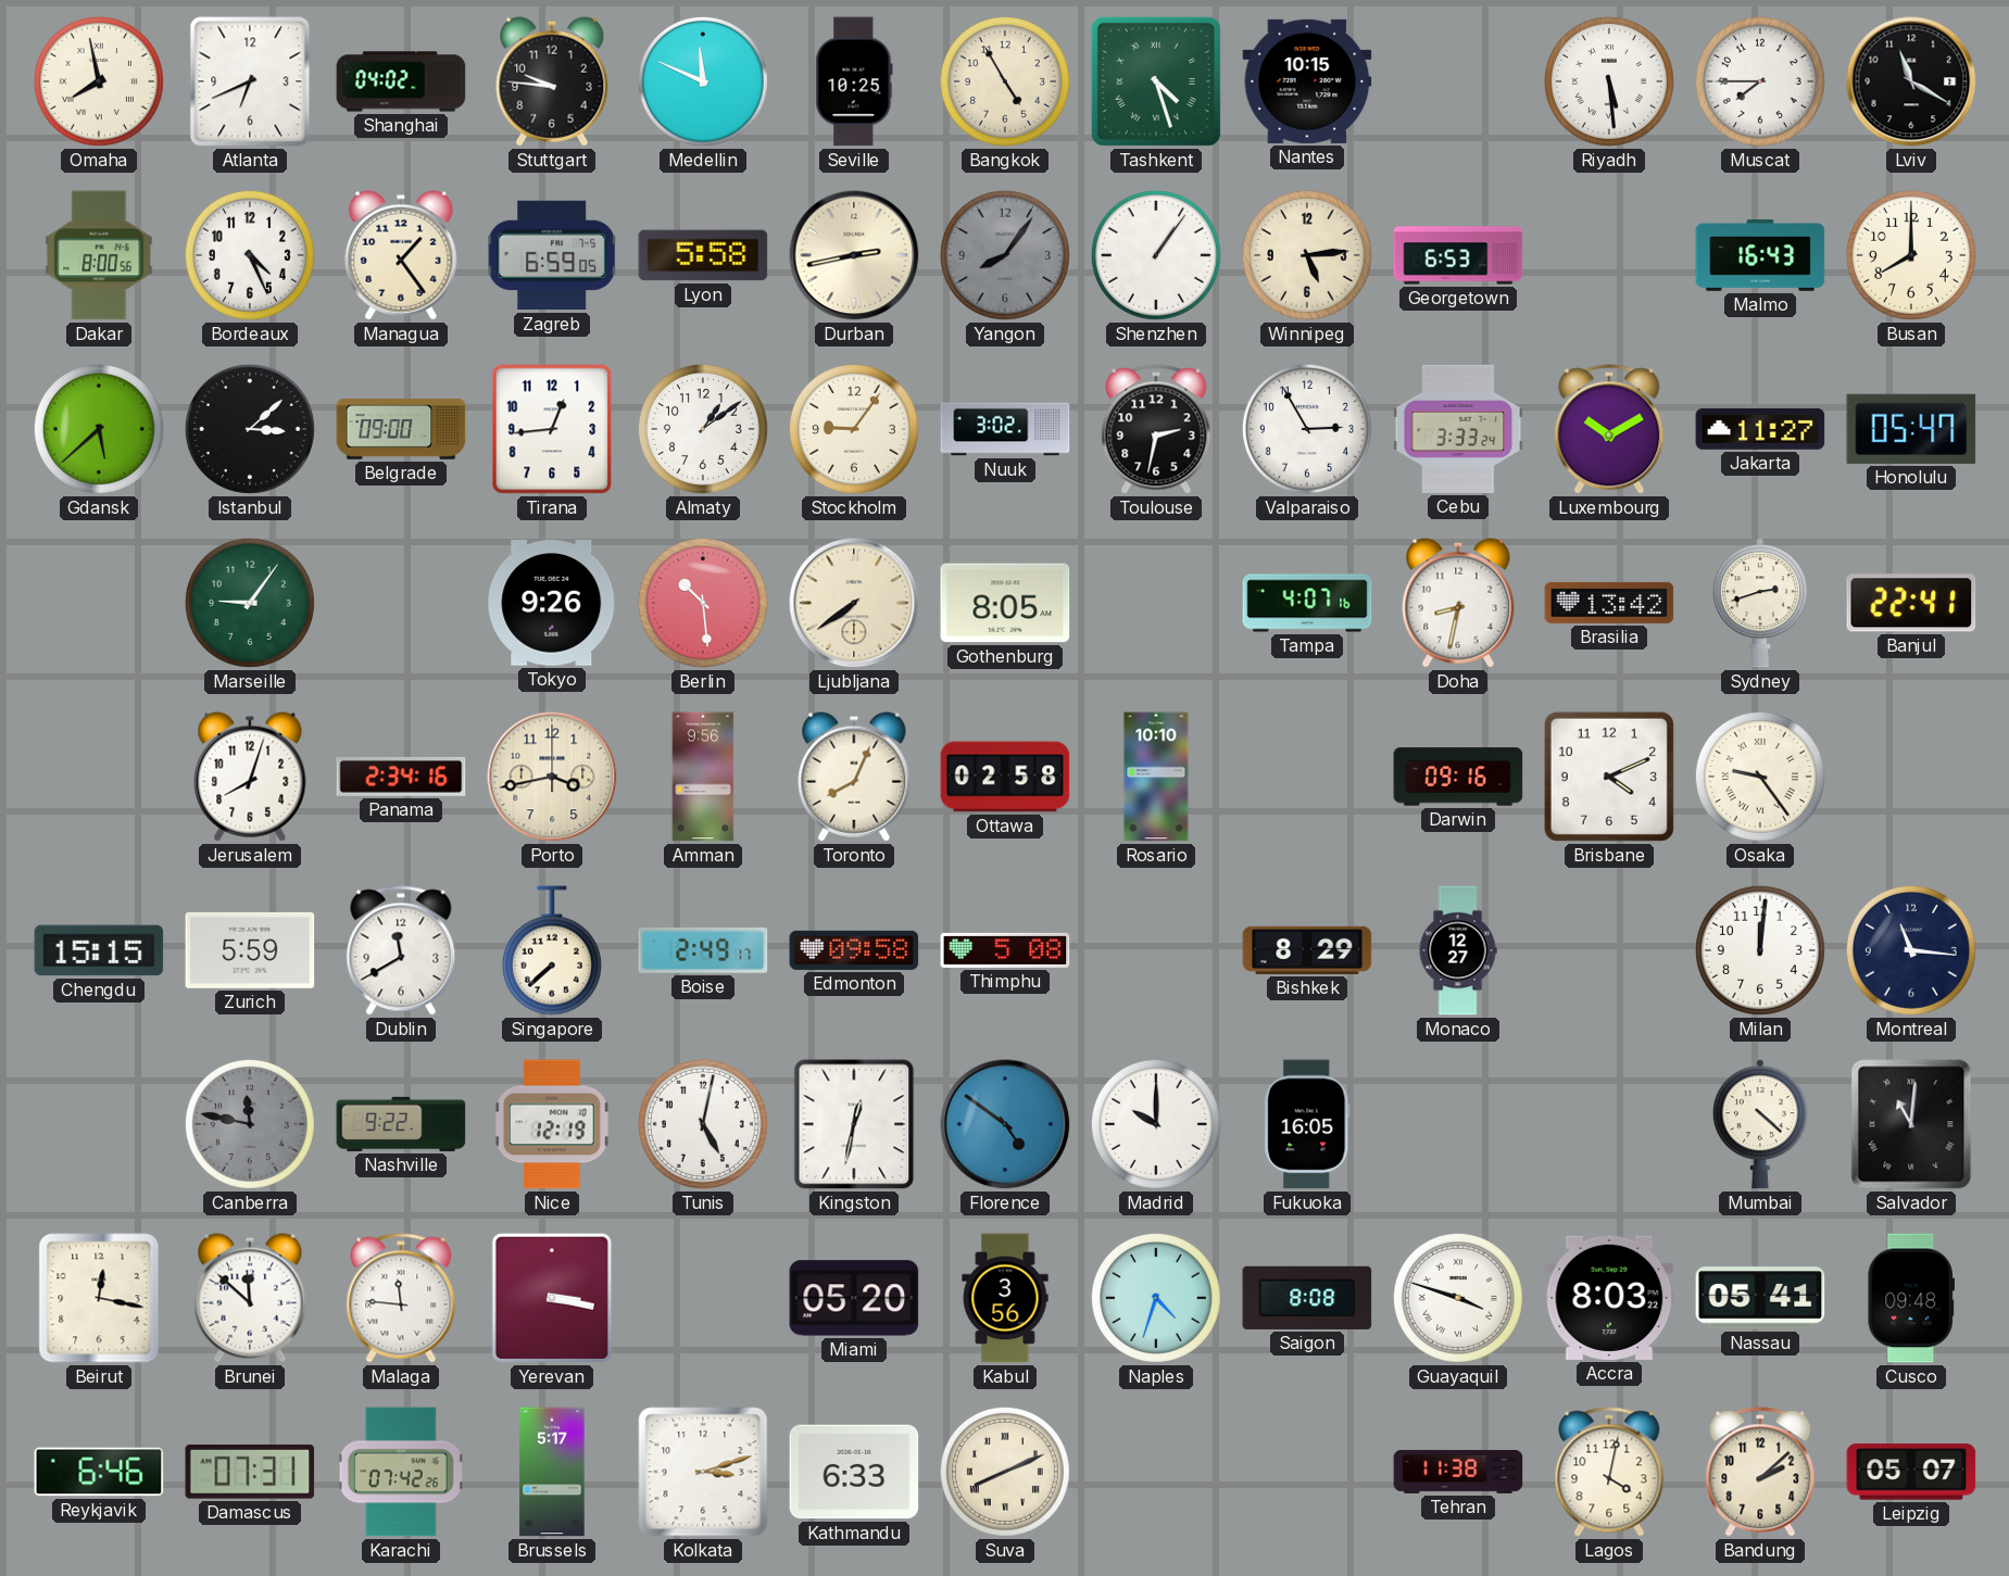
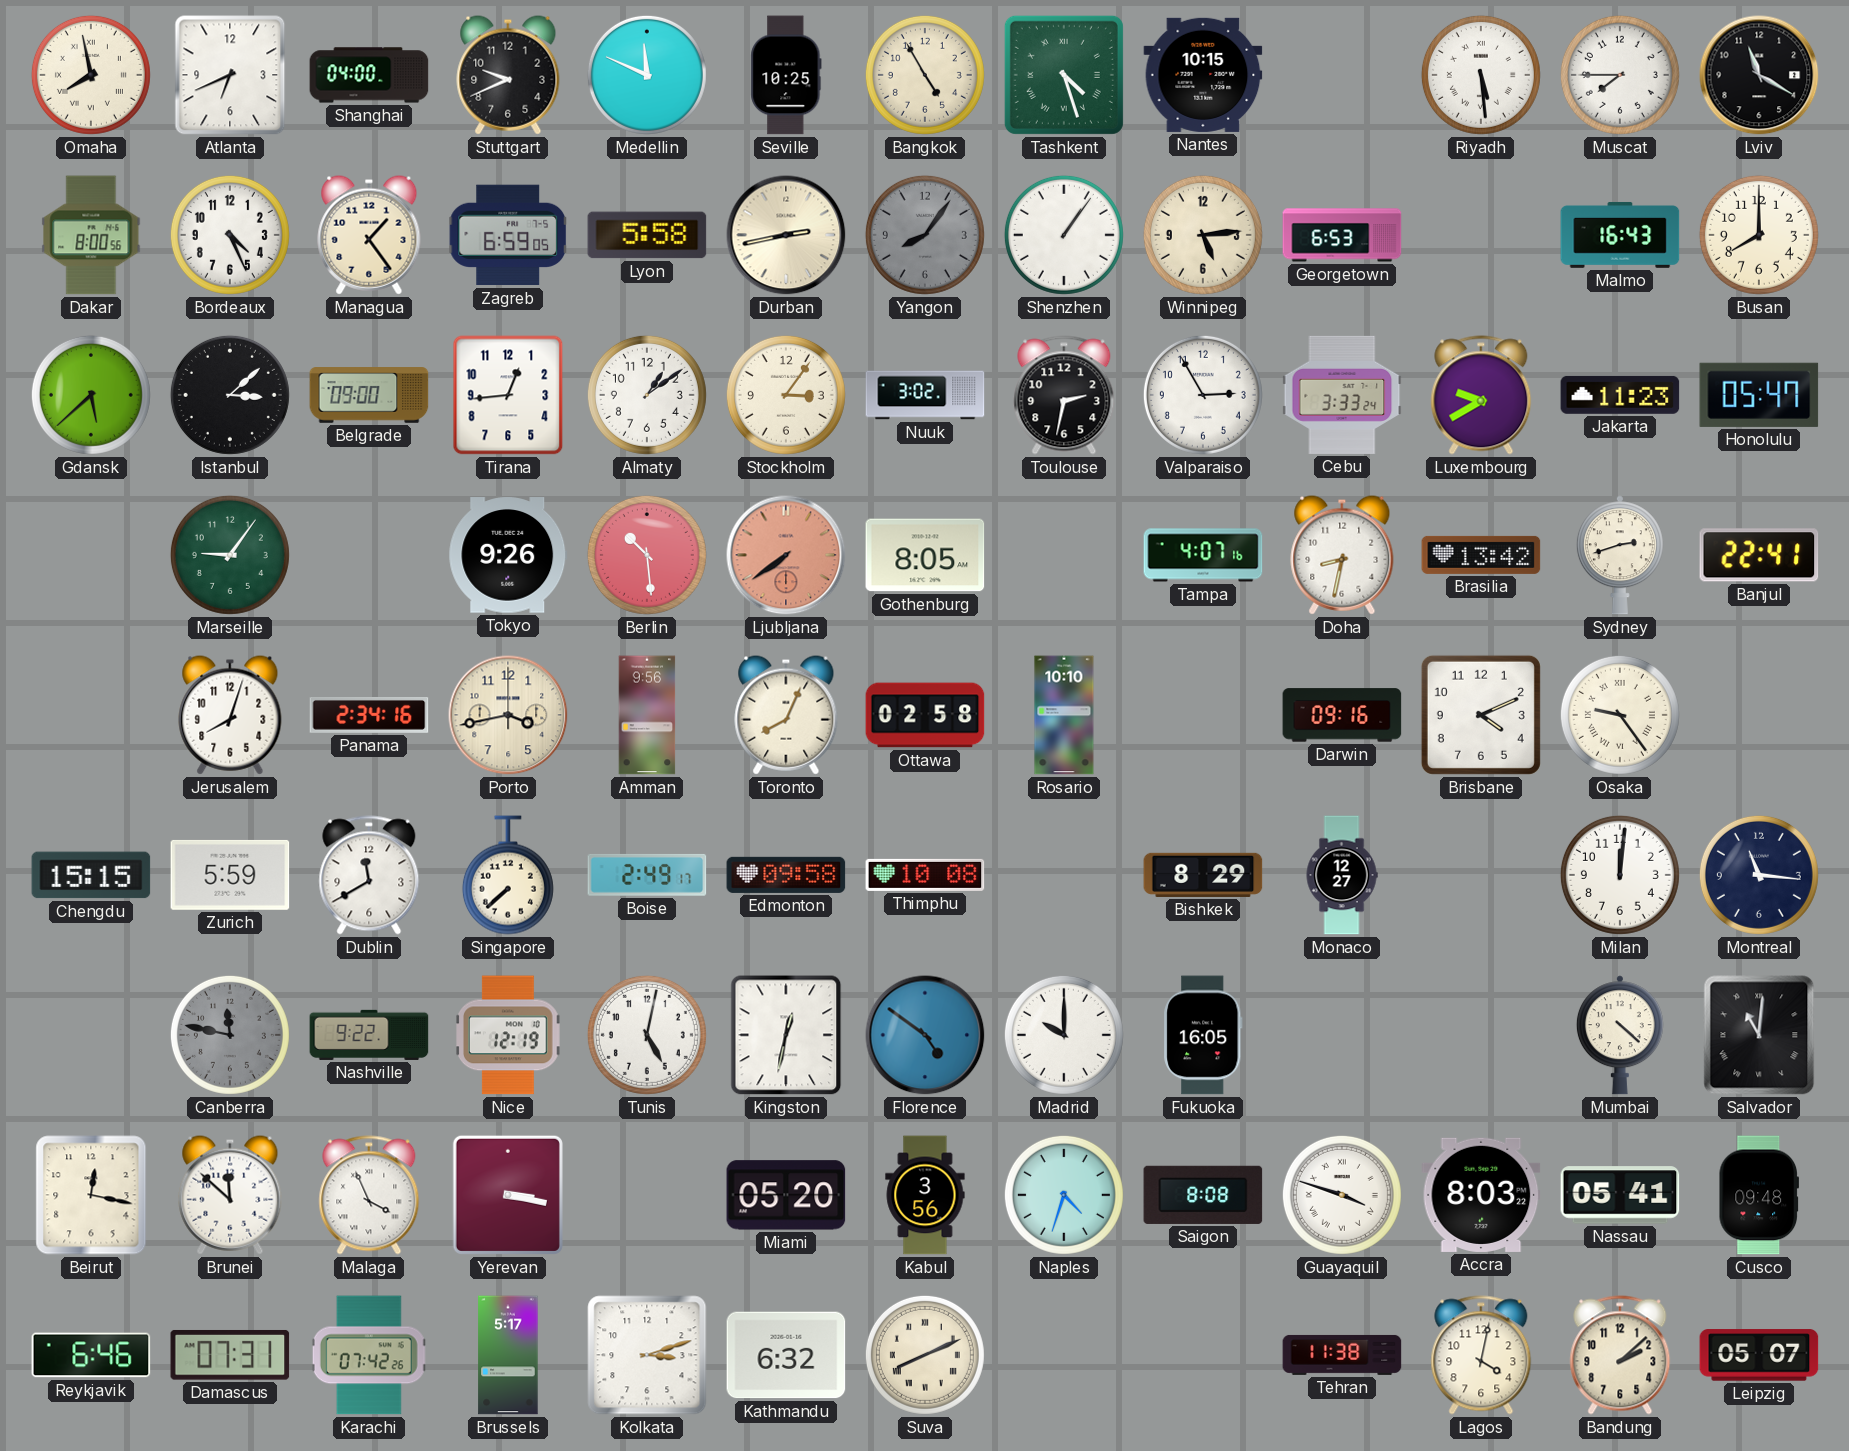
Shanghai: 04:02 -> 04:00
Stuttgart: 9:46 -> 9:41
Stockholm: 9:06 -> 3:06
Luxembourg: 10:10 -> 9:40
Jakarta: 11:27 -> 11:23
Ljubljana dial: cream -> salmon
Thimphu: 5:08 -> 10:08
Malaga: 11:46 -> 3:56
Kathmandu: 6:33 -> 6:32
